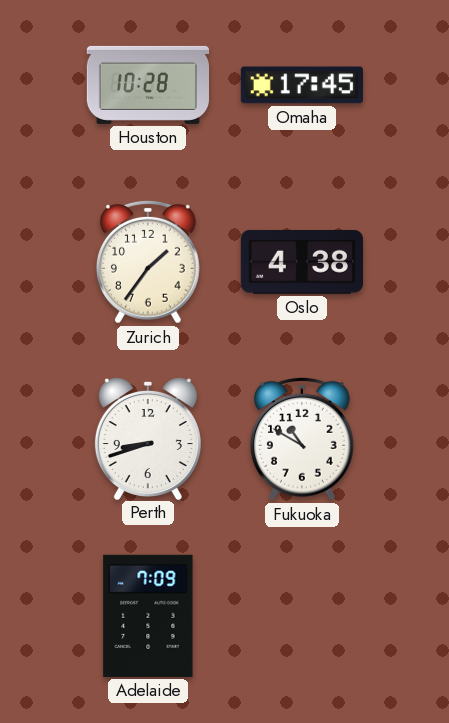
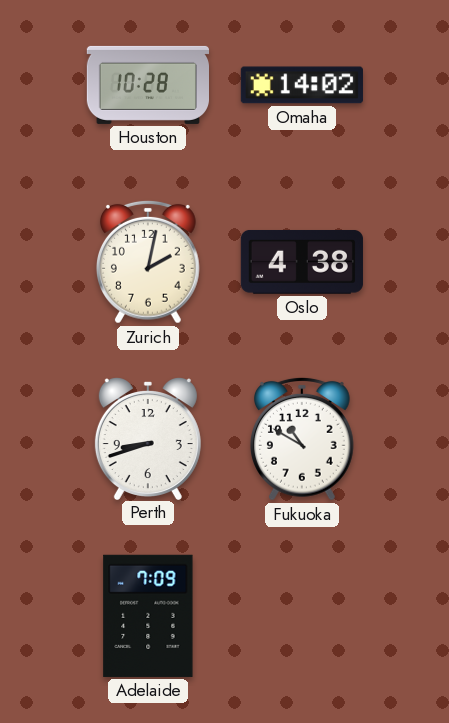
Omaha: 17:45 -> 14:02
Zurich: 1:36 -> 2:02
